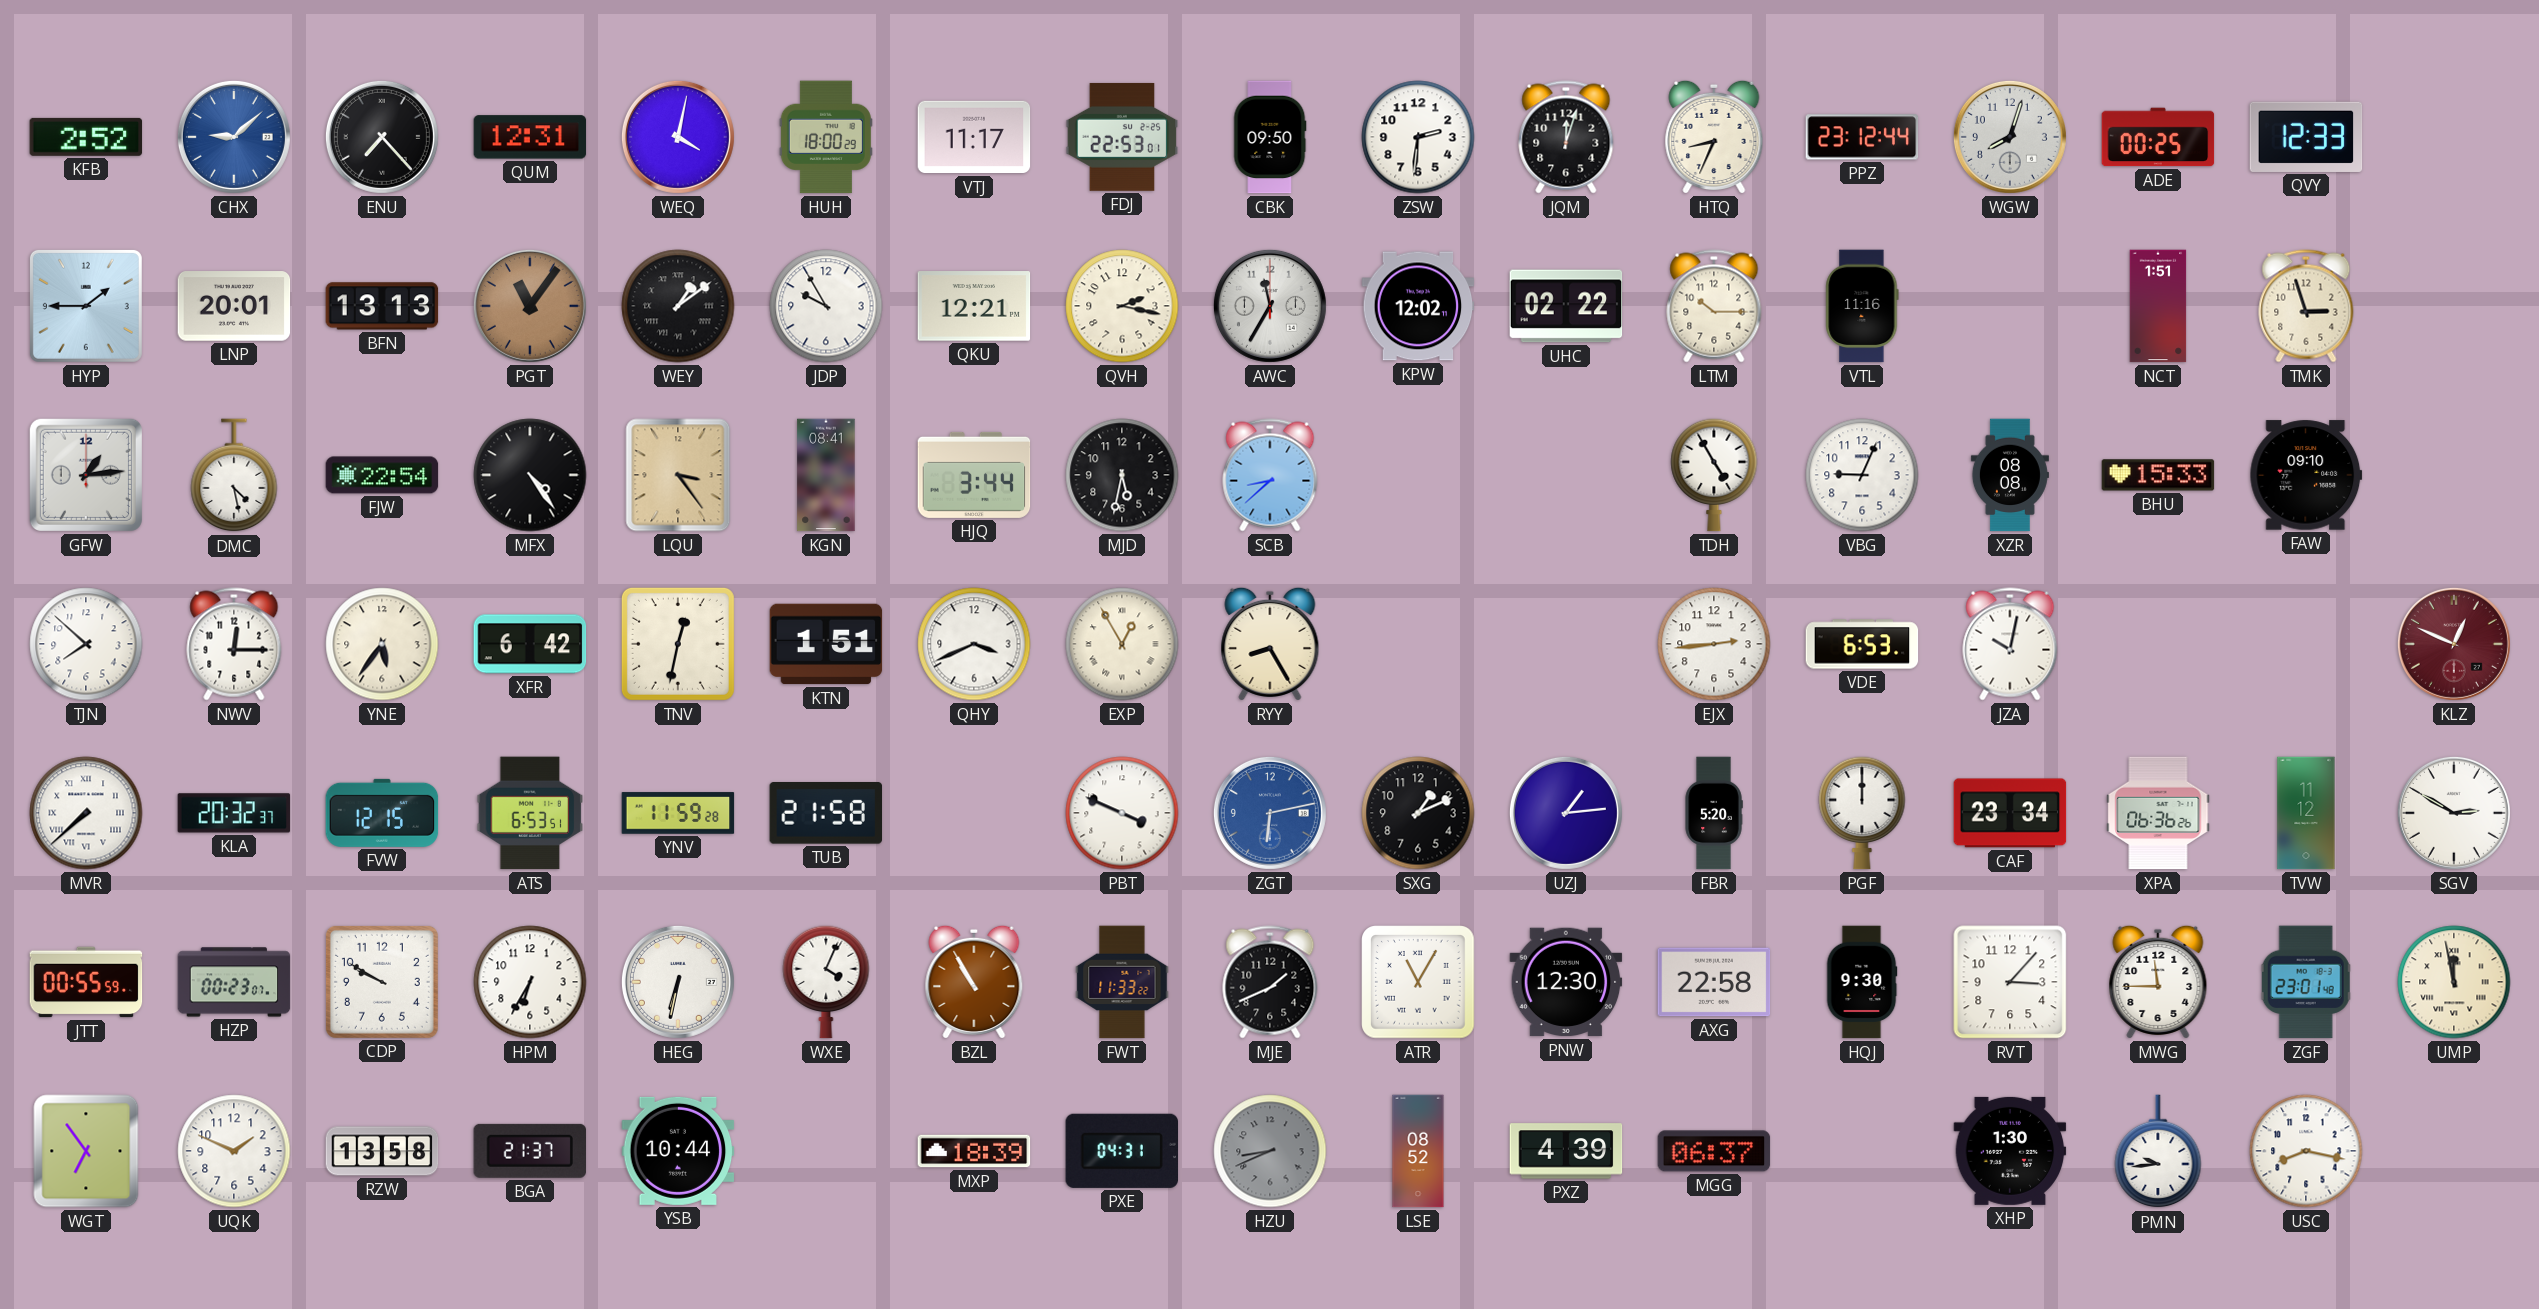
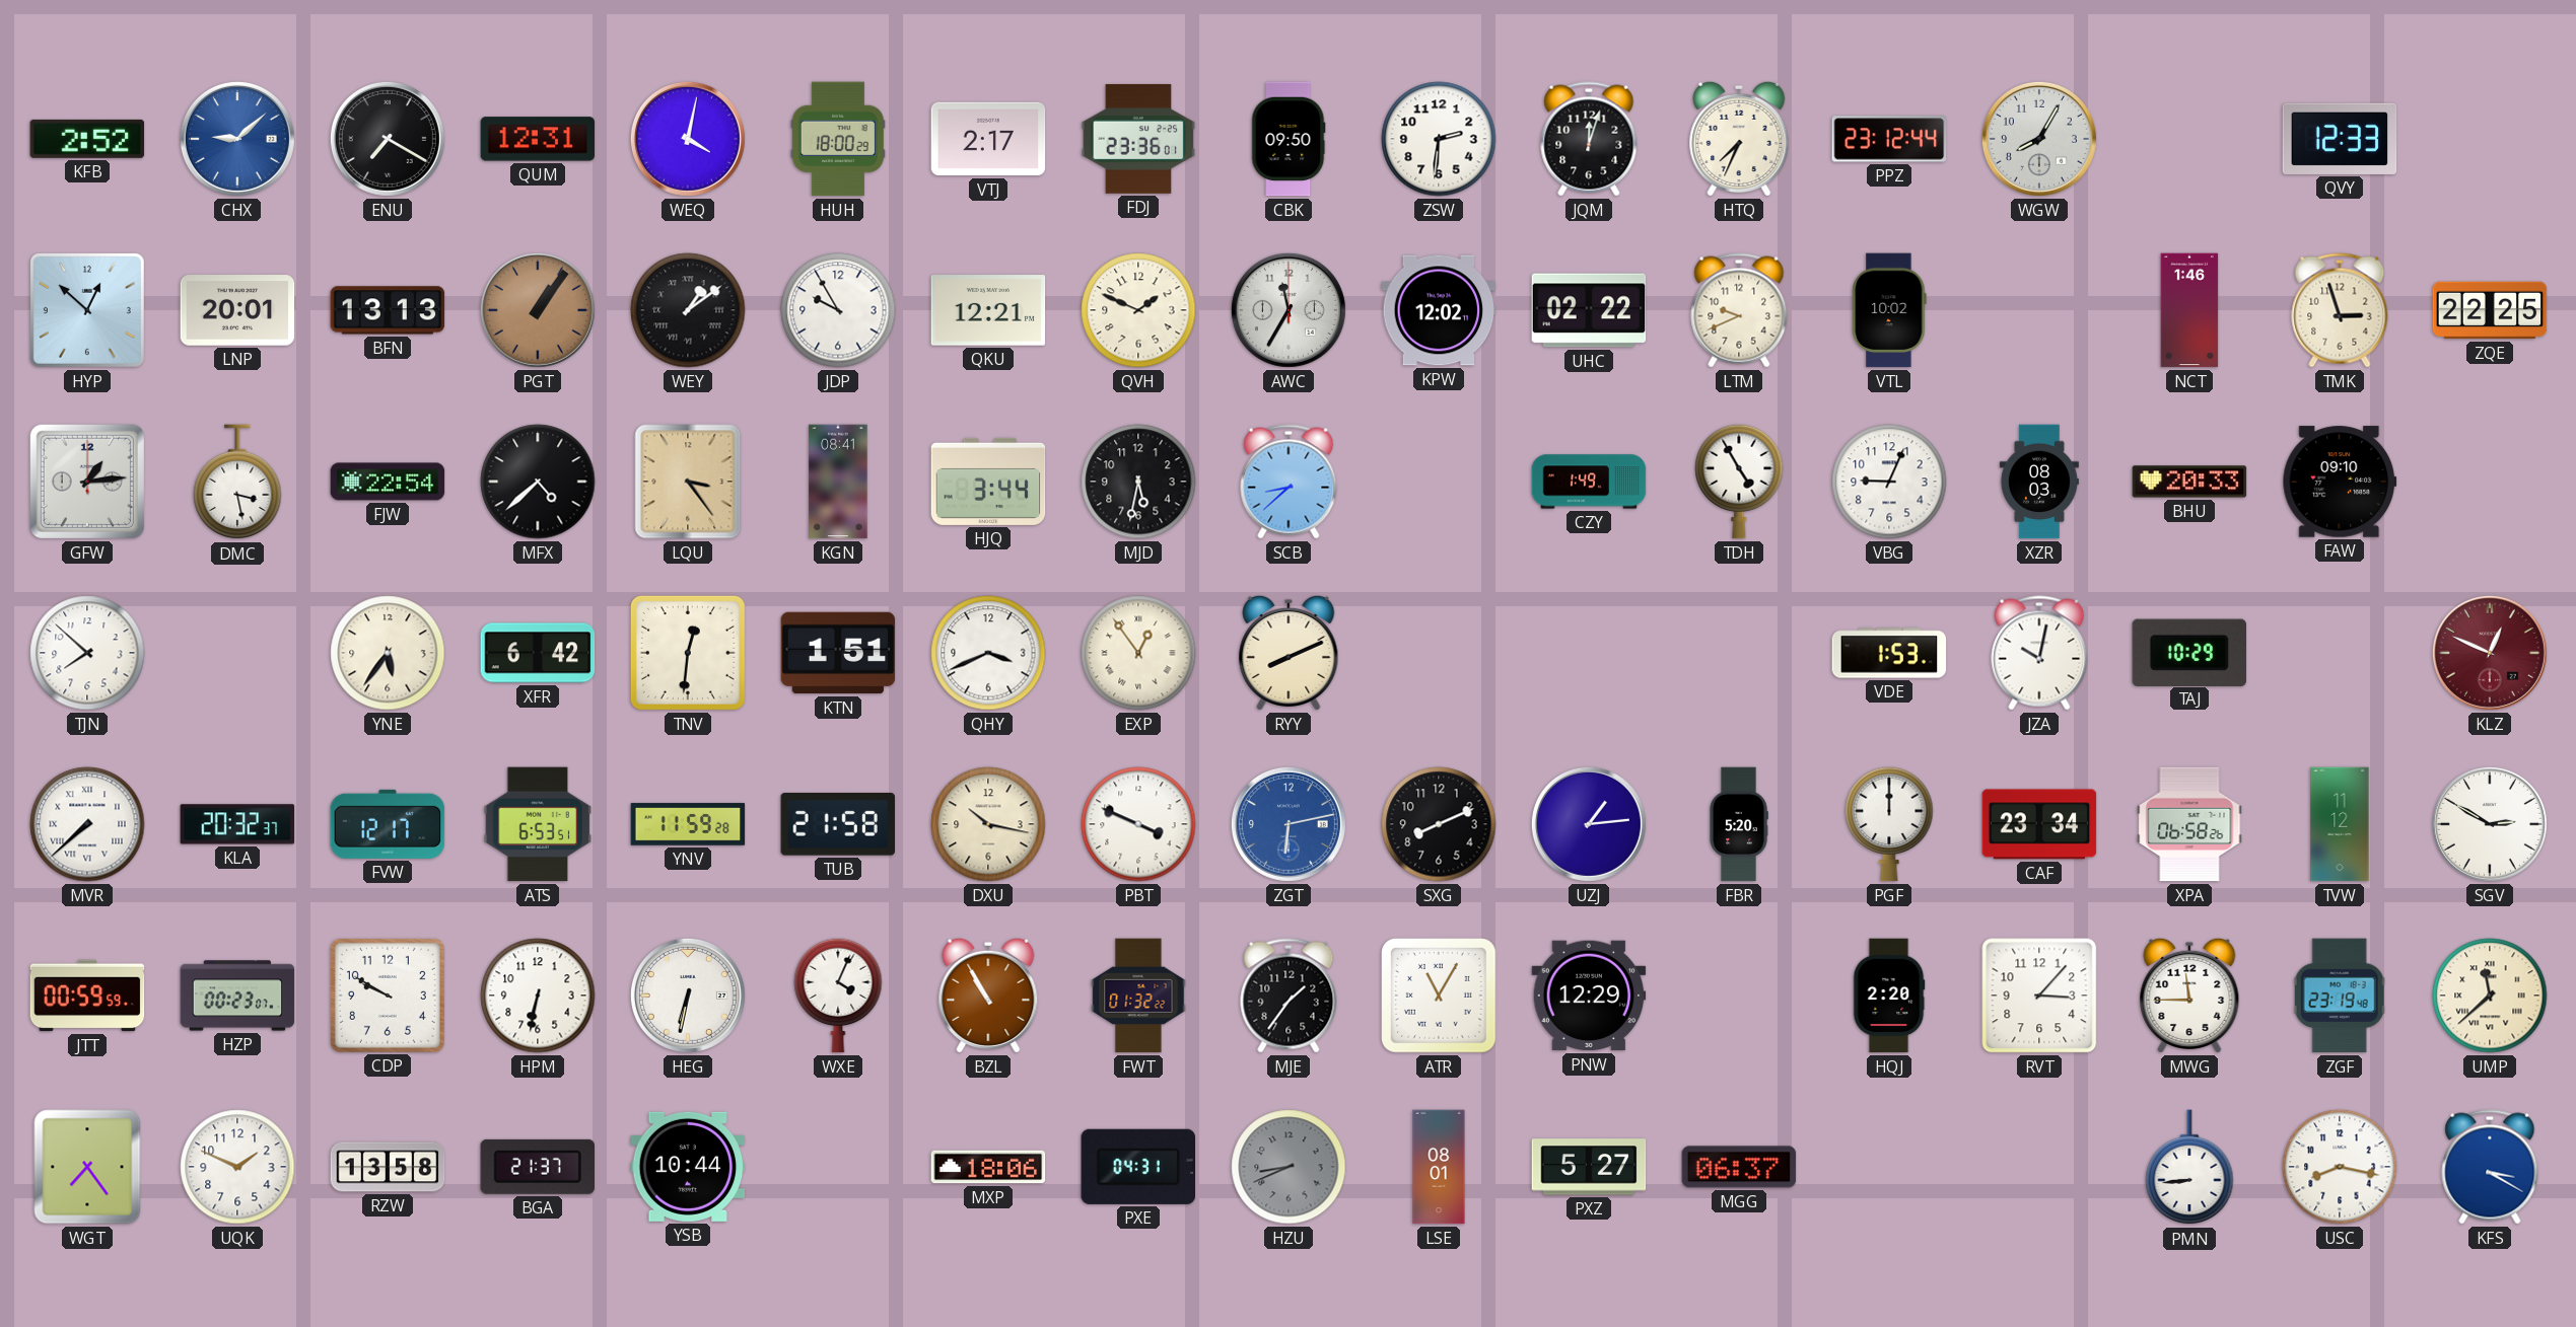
ENU: 7:23 -> 7:20
VTJ: 11:17 -> 2:17
FDJ: 22:53 -> 23:36
HTQ: 8:34 -> 7:34
WGW: 8:03 -> 8:05
ADE: 00:25 -> none
HYP: 1:45 -> 12:52
PGT: 11:06 -> 1:06
QVH: 2:17 -> 1:49
LTM: 10:15 -> 9:41
VTL: 11:16 -> 10:02
NCT: 1:51 -> 1:46
ZQE: none -> 22:25
DMC: 4:28 -> 3:28
MFX: 4:24 -> 4:38
CZY: none -> 1:49
XZR: 08:08 -> 08:03
BHU: 15:33 -> 20:33
NWV: 12:15 -> none
TNV: 12:32 -> 12:31
EXP: 12:55 -> 12:54
RYY: 8:25 -> 8:11
EJX: 2:44 -> none
VDE: 6:53 -> 1:53
TAJ: none -> 10:29
FVW: 12:15 -> 12:17
DXU: none -> 10:17
SXG: 1:11 -> 8:11
XPA: 06:36 -> 06:58
JTT: 00:55 -> 00:59
HPM: 6:35 -> 6:32
FWT: 11:33 -> 01:32
MJE: 1:41 -> 1:36
PNW: 12:30 -> 12:29
AXG: 22:58 -> none
HQJ: 9:30 -> 2:20
ZGF: 23:01 -> 23:19
UMP: 11:58 -> 11:38
WGT: 6:54 -> 7:24
MXP: 18:39 -> 18:06
LSE: 08:52 -> 08:01
PXZ: 4:39 -> 5:27
XHP: 1:30 -> none
PMN: 9:44 -> 8:44
KFS: none -> 3:20
